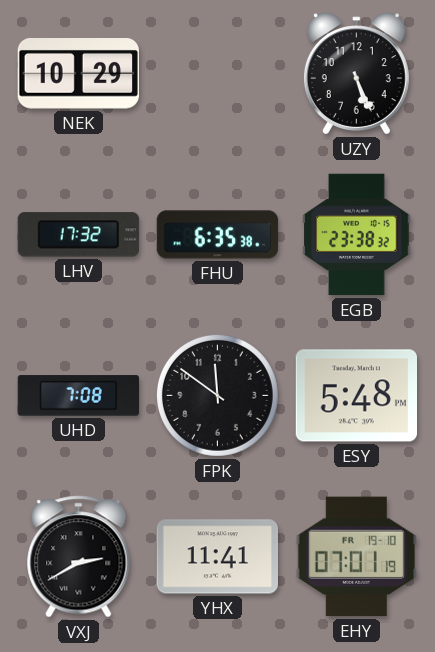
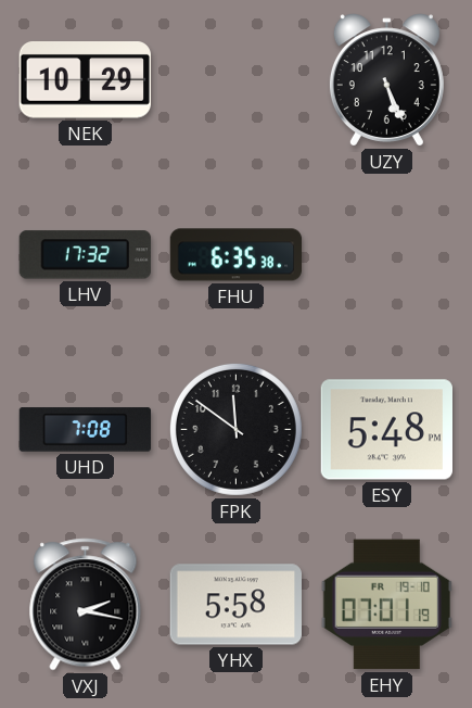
EGB: 23:38 -> none
VXJ: 2:40 -> 2:17
YHX: 11:41 -> 5:58
